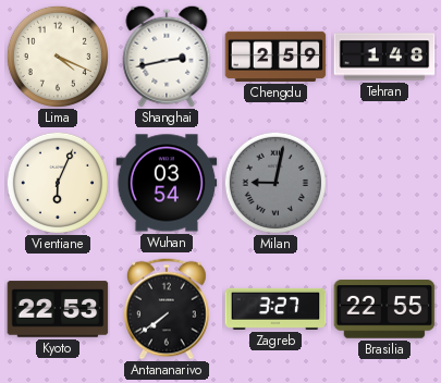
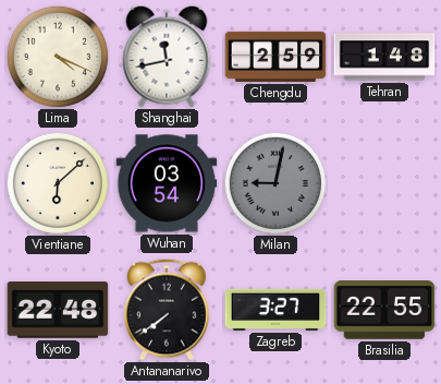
Shanghai: 2:43 -> 11:43
Vientiane: 6:04 -> 6:08
Kyoto: 22:53 -> 22:48
